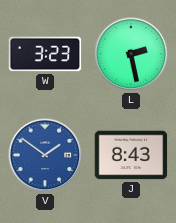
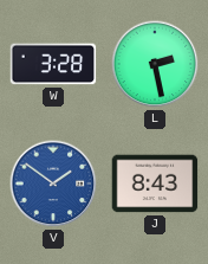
W: 3:23 -> 3:28
